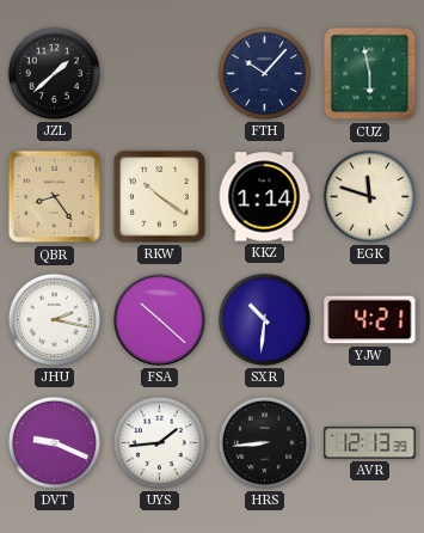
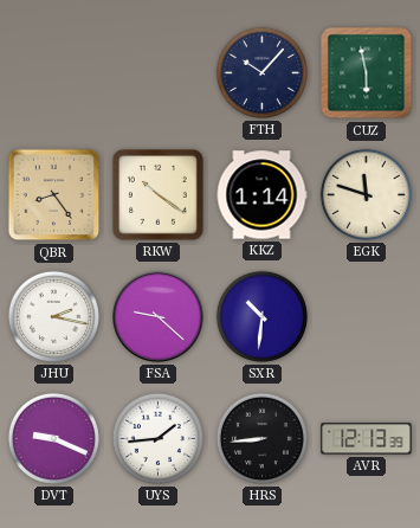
JZL: 1:38 -> none
FSA: 10:22 -> 9:22
YJW: 4:21 -> none
